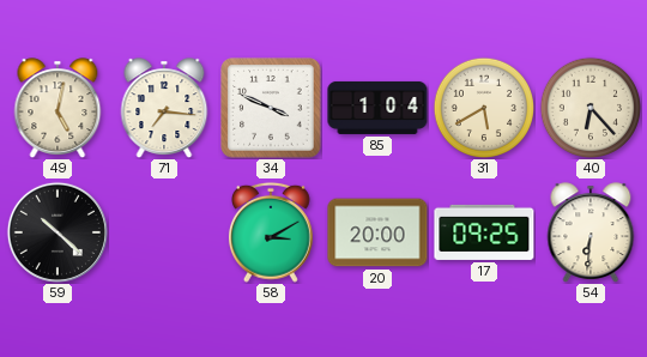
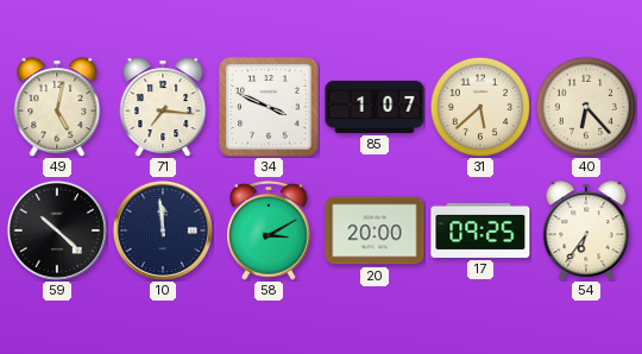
85: 1:04 -> 1:07
31: 5:40 -> 5:38
10: none -> 11:59
54: 6:31 -> 6:36
